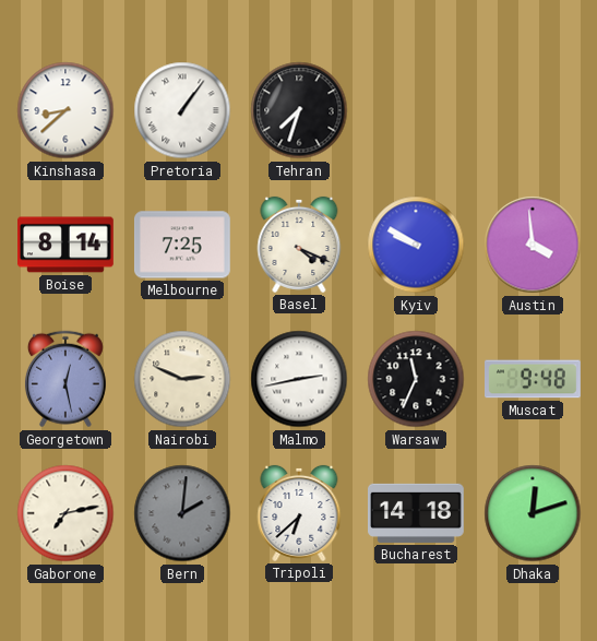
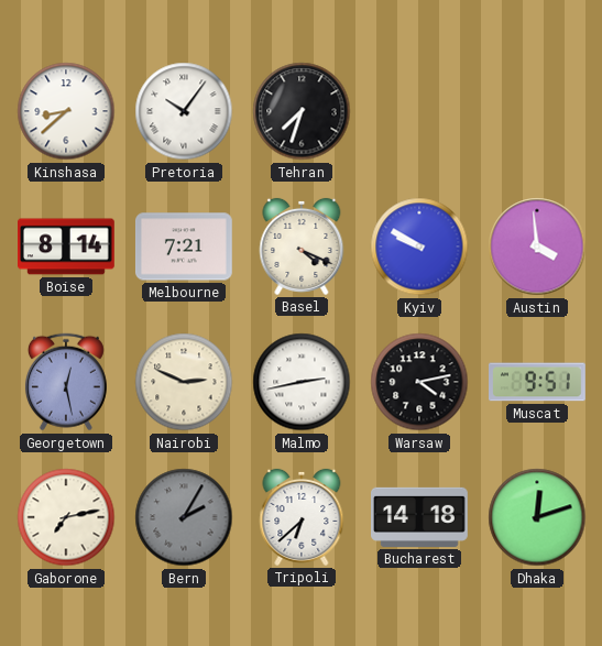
Pretoria: 1:06 -> 10:06
Melbourne: 7:25 -> 7:21
Warsaw: 11:34 -> 4:13
Muscat: 9:48 -> 9:51
Bern: 2:01 -> 2:05
